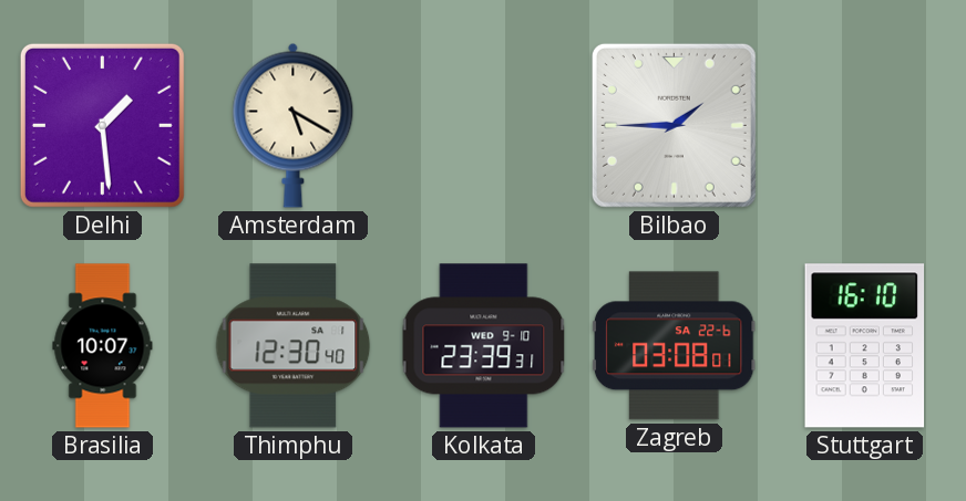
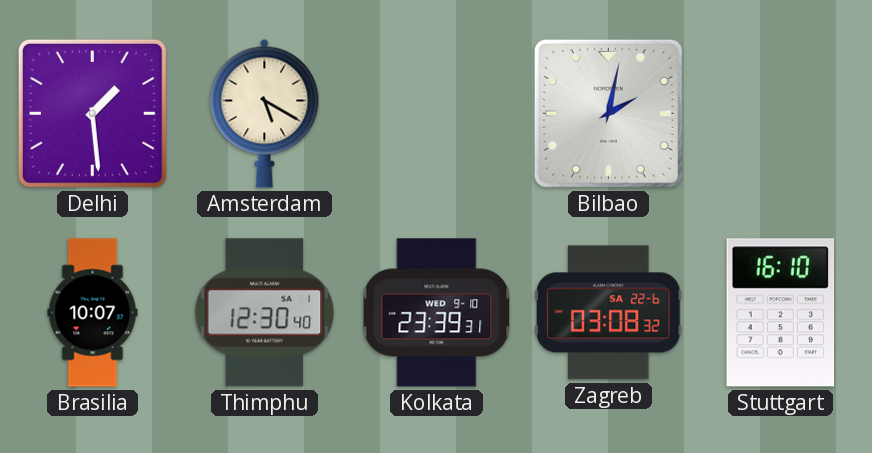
Bilbao: 1:45 -> 2:02
Zagreb: 03:08:01 -> 03:08:32
